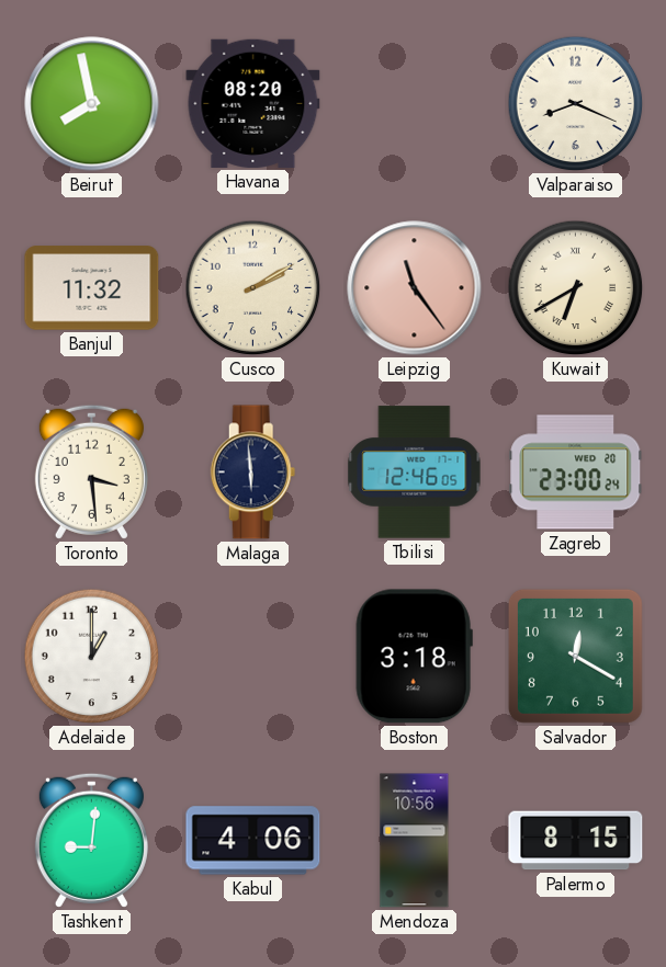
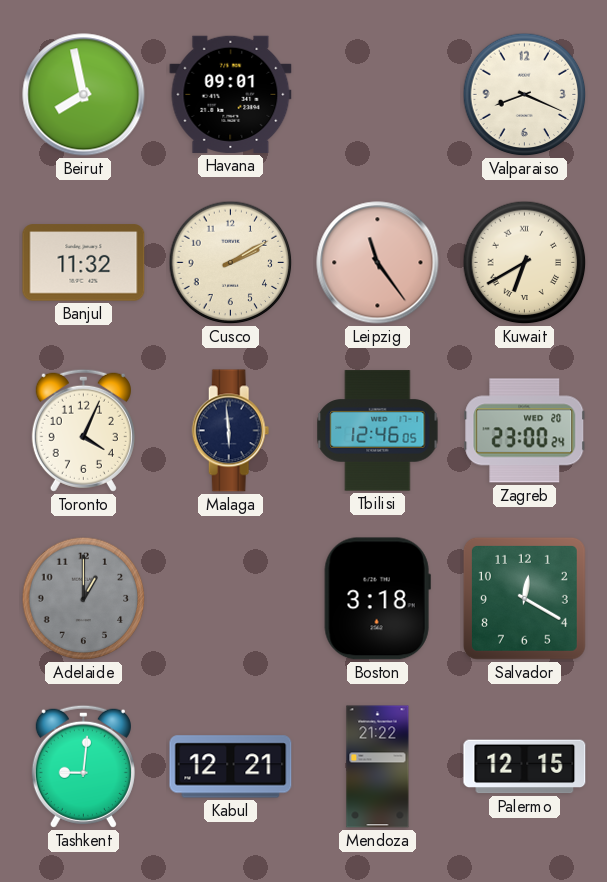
Havana: 08:20 -> 09:01
Toronto: 3:29 -> 4:04
Adelaide dial: white -> grey
Kabul: 4:06 -> 12:21
Mendoza: 10:56 -> 21:22
Palermo: 8:15 -> 12:15
